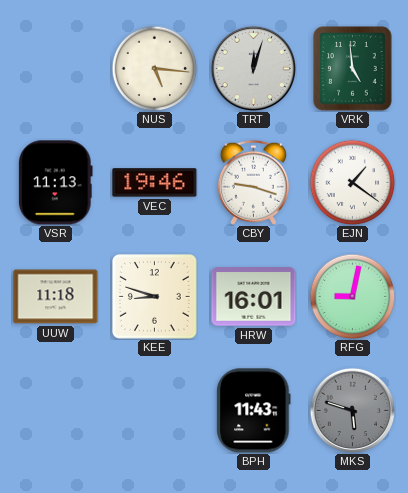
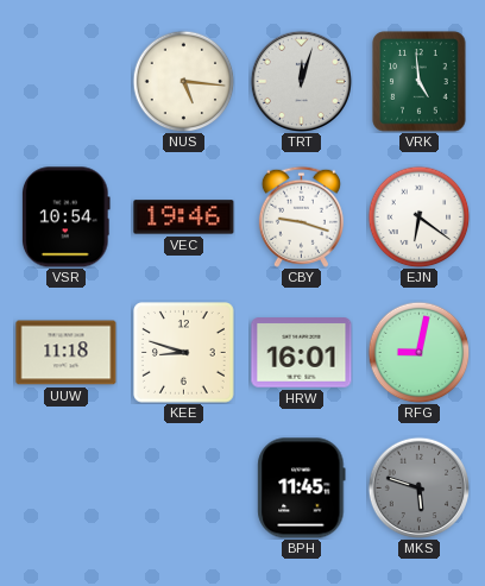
VSR: 11:13 -> 10:54
EJN: 1:21 -> 6:21
BPH: 11:43 -> 11:45
